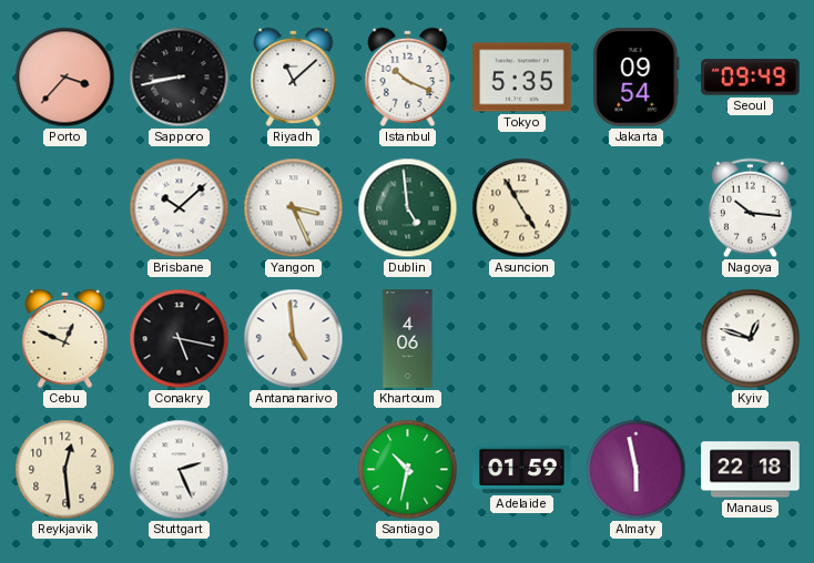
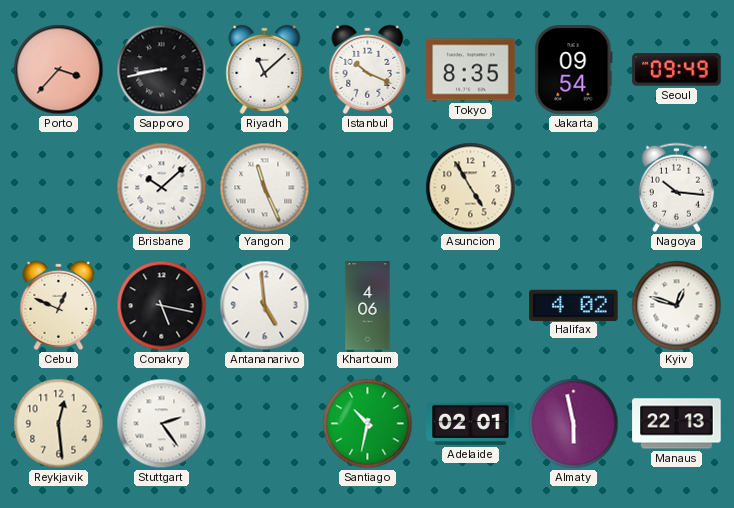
Tokyo: 5:35 -> 8:35
Yangon: 3:26 -> 11:26
Dublin: 4:59 -> none
Halifax: none -> 4:02
Stuttgart: 2:26 -> 2:24
Adelaide: 01:59 -> 02:01
Manaus: 22:18 -> 22:13
